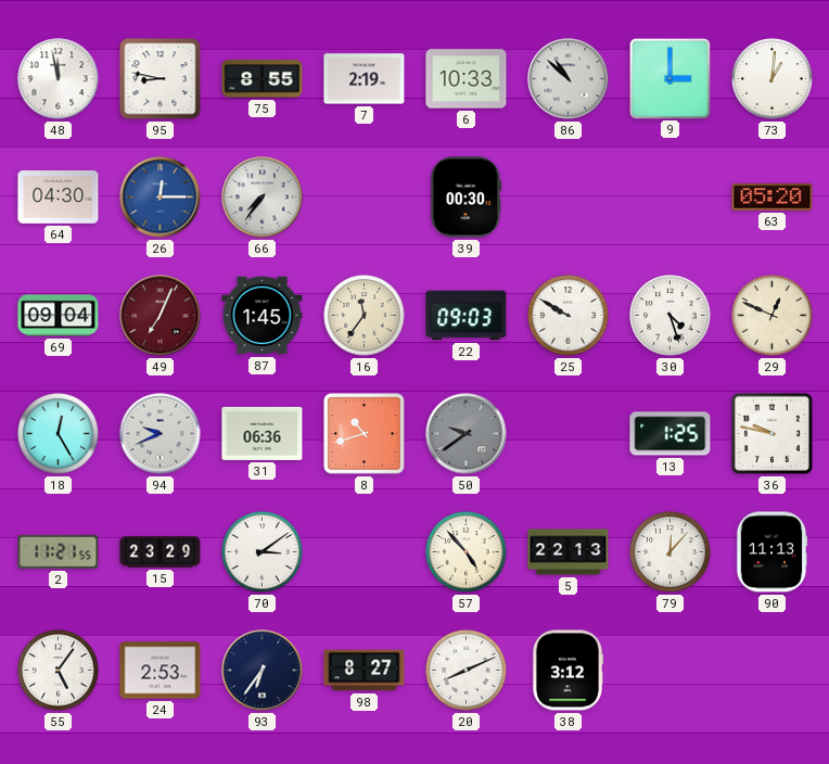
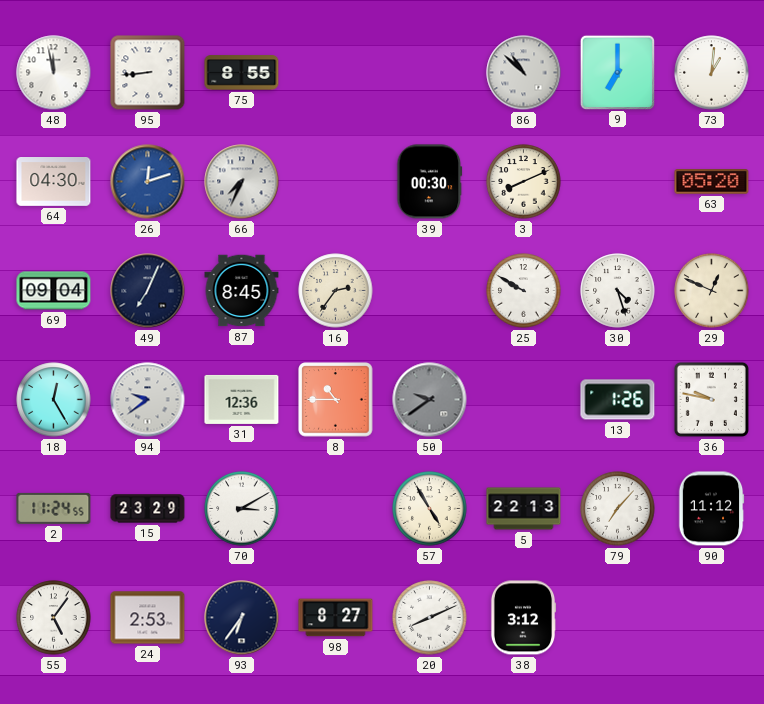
95: 8:47 -> 8:44
7: 2:19 -> none
6: 10:33 -> none
9: 3:00 -> 7:00
26: 12:15 -> 12:12
66: 7:36 -> 7:34
3: none -> 8:11
49 dial: burgundy -> navy
87: 1:45 -> 8:45
16: 11:36 -> 2:36
22: 09:03 -> none
94: 9:41 -> 9:39
31: 06:36 -> 12:36
8: 10:42 -> 10:45
13: 1:25 -> 1:26
2: 11:21 -> 11:24
70: 3:09 -> 3:10
57: 4:53 -> 4:55
79: 12:07 -> 7:07
90: 11:13 -> 11:12
